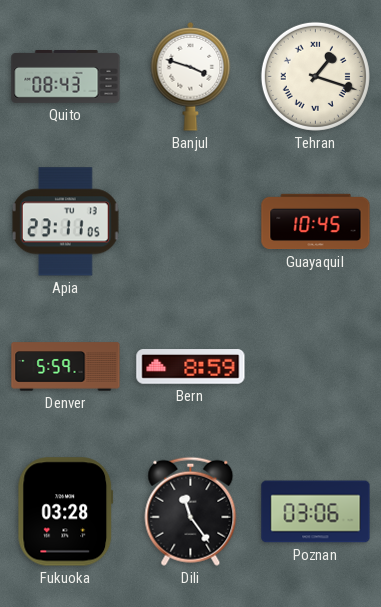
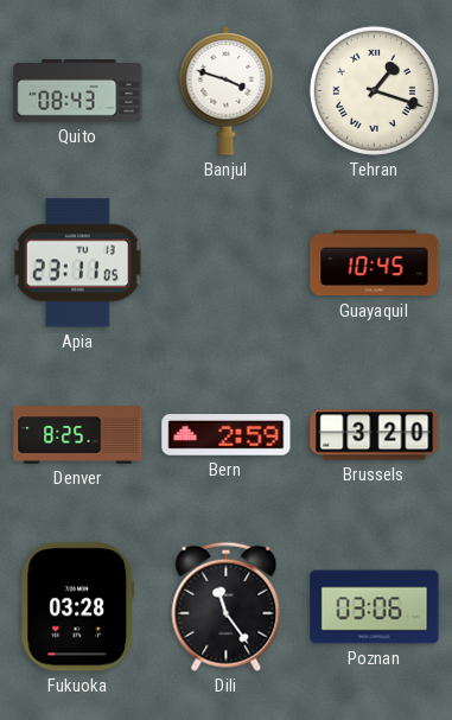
Denver: 5:59 -> 8:25
Bern: 8:59 -> 2:59
Brussels: none -> 3:20
